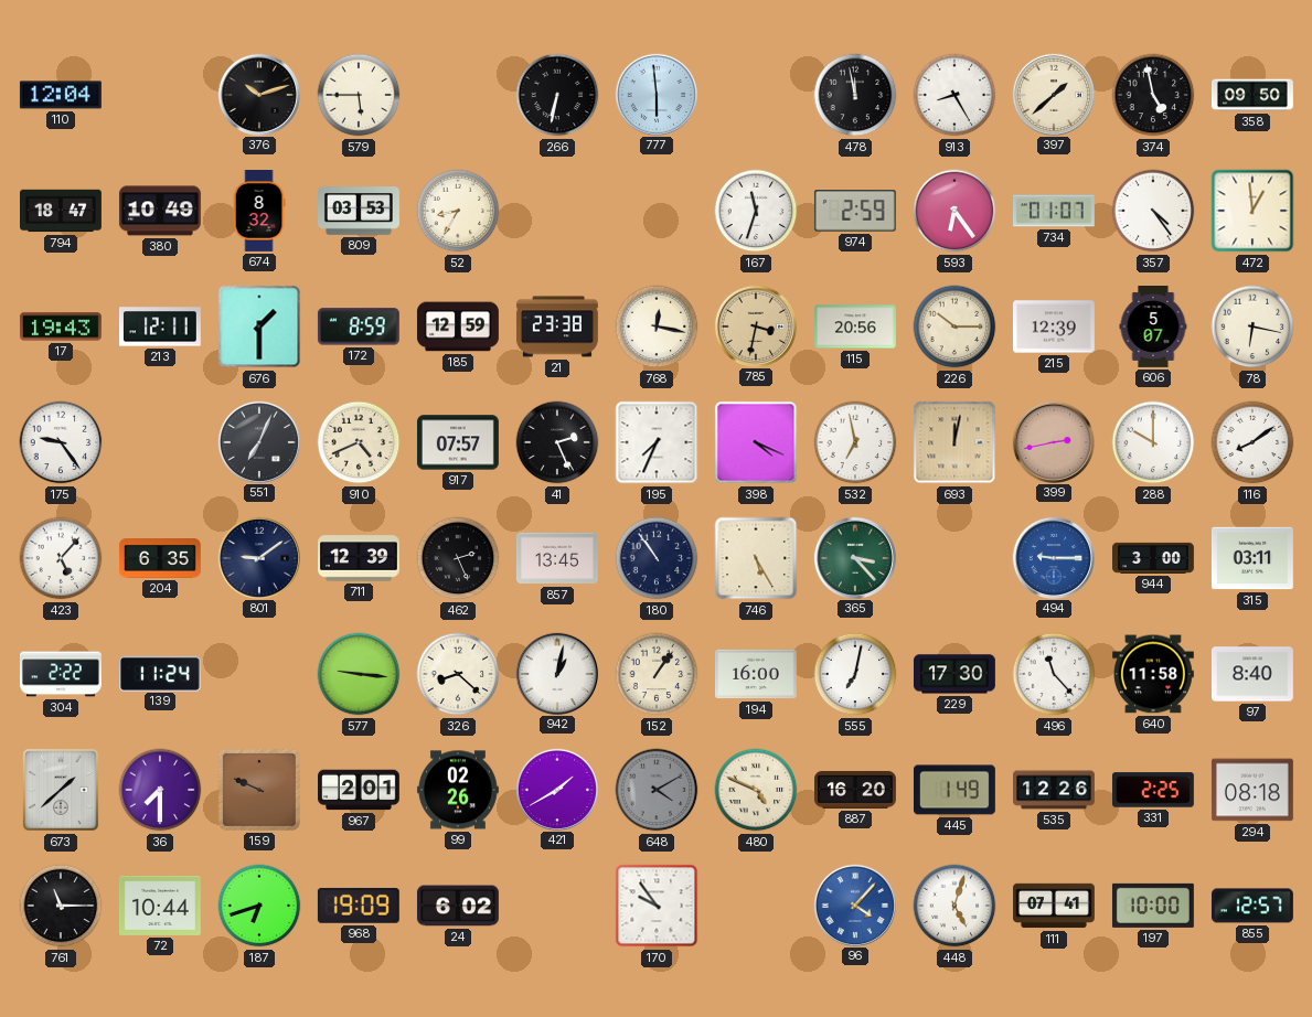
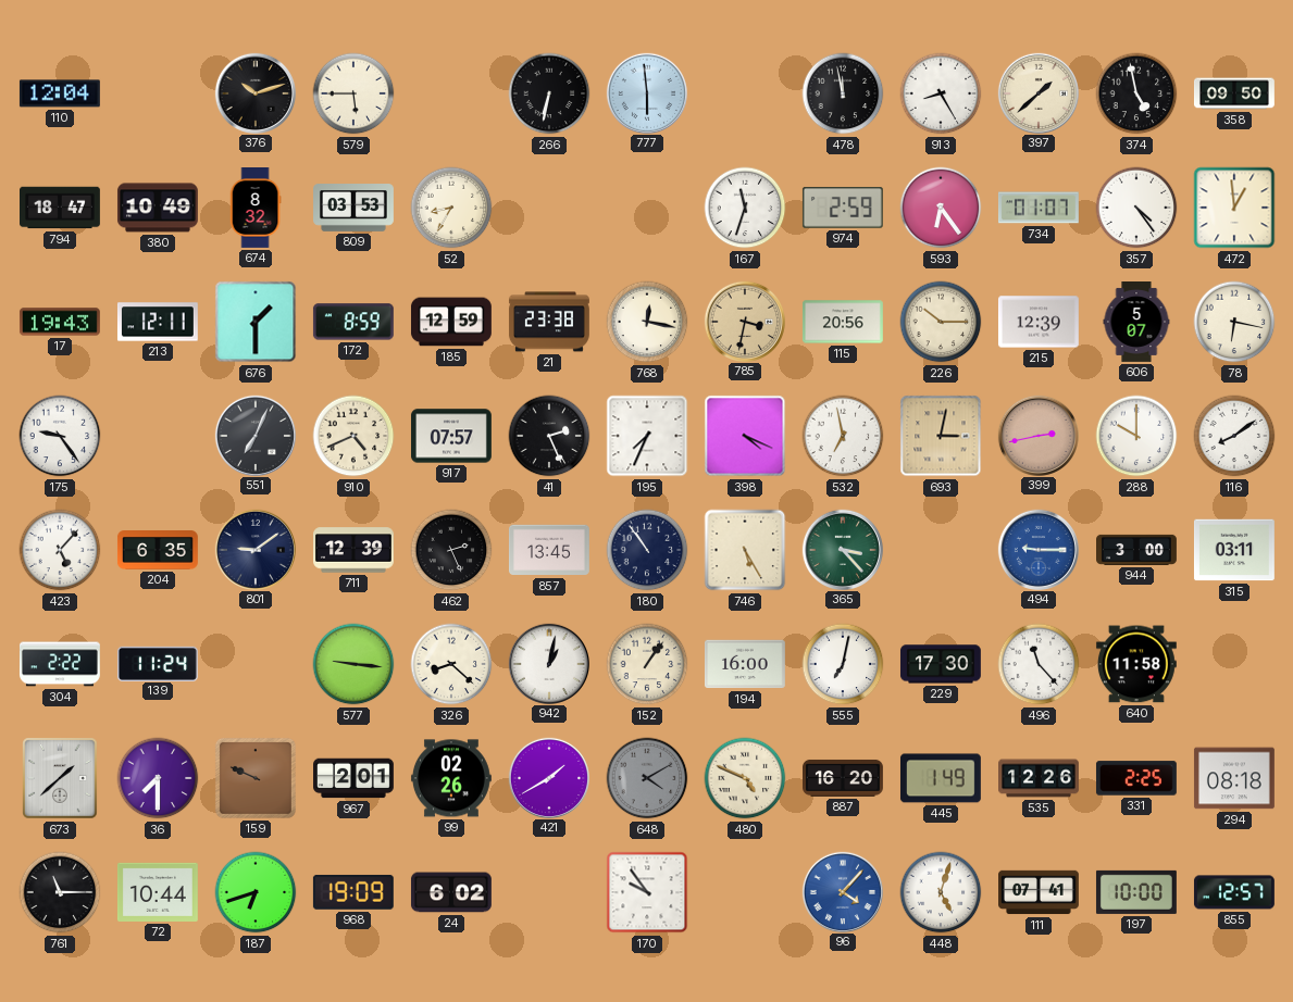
693: 12:02 -> 3:02
97: 8:40 -> none
